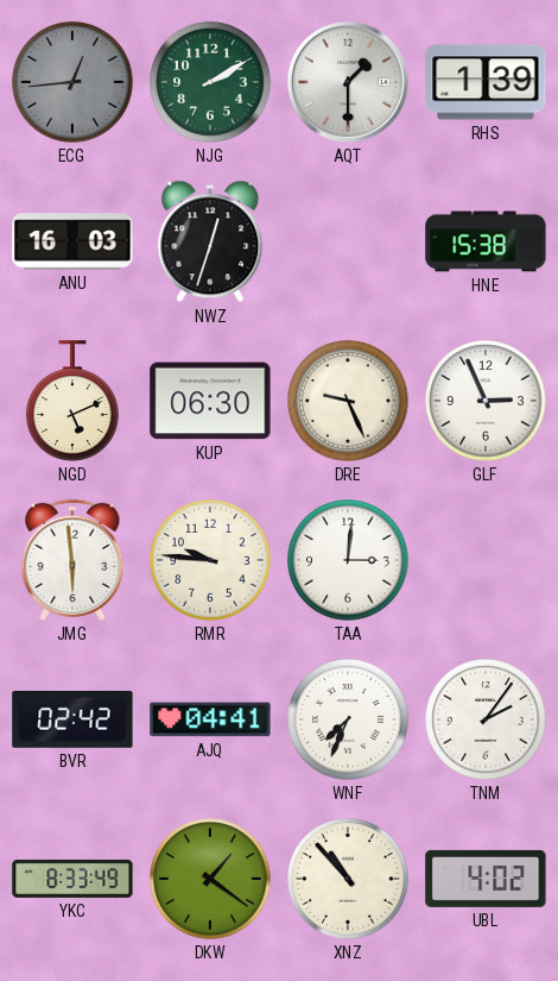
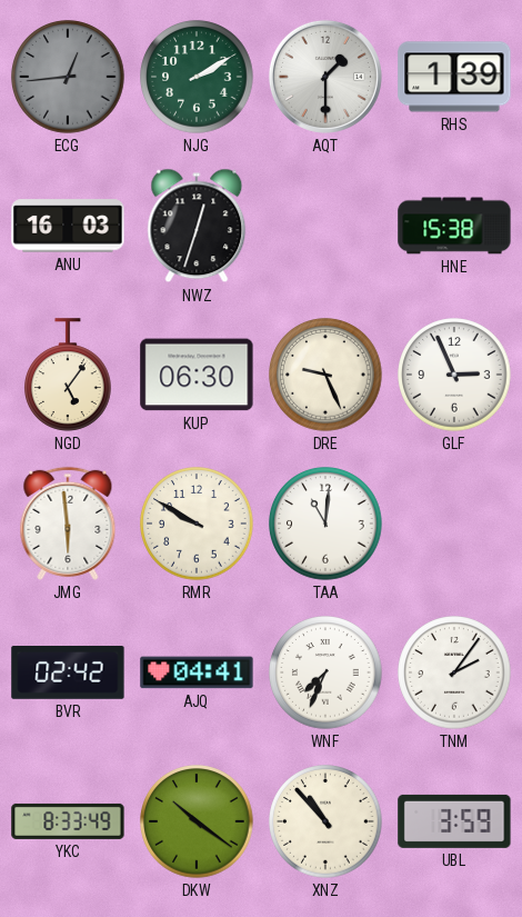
NGD: 5:11 -> 5:06
RMR: 9:46 -> 9:50
TAA: 3:01 -> 11:01
DKW: 1:21 -> 10:21
UBL: 4:02 -> 3:59
